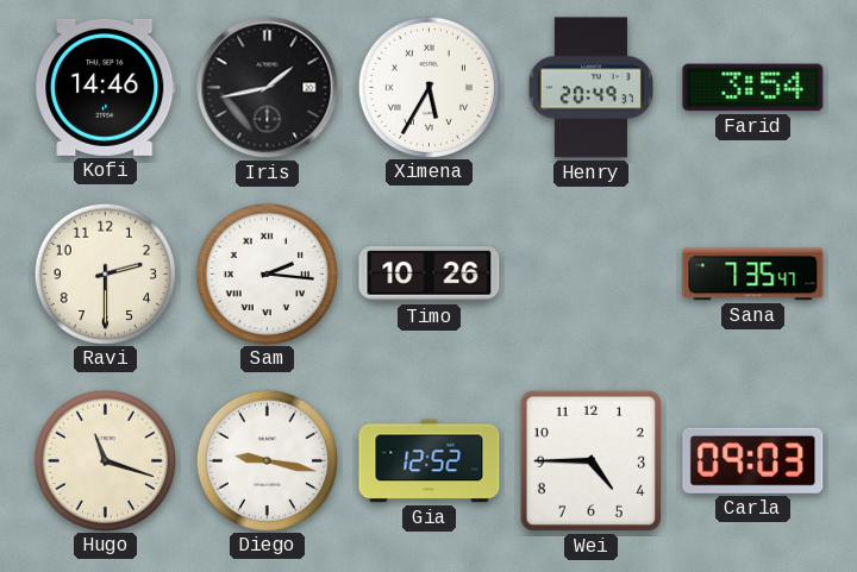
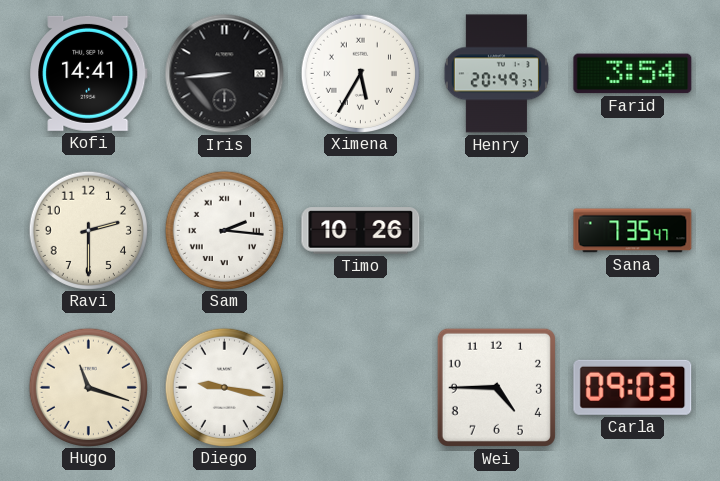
Kofi: 14:46 -> 14:41
Iris: 1:43 -> 8:44
Gia: 12:52 -> none
